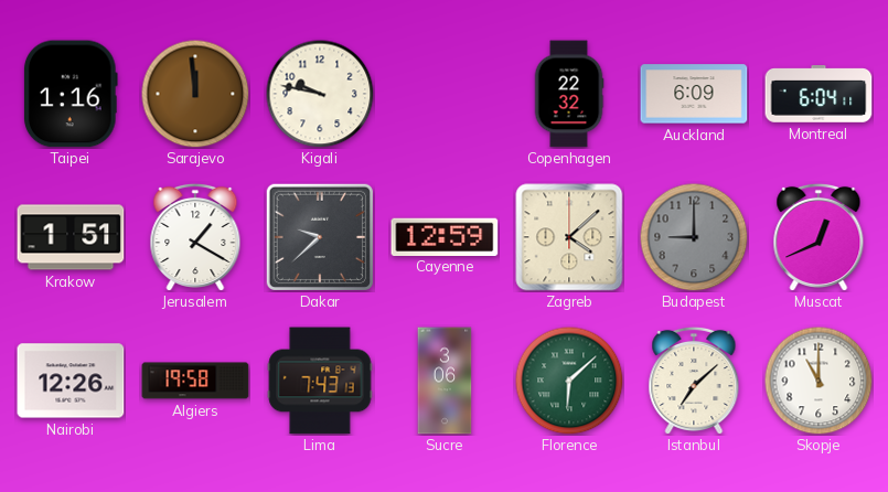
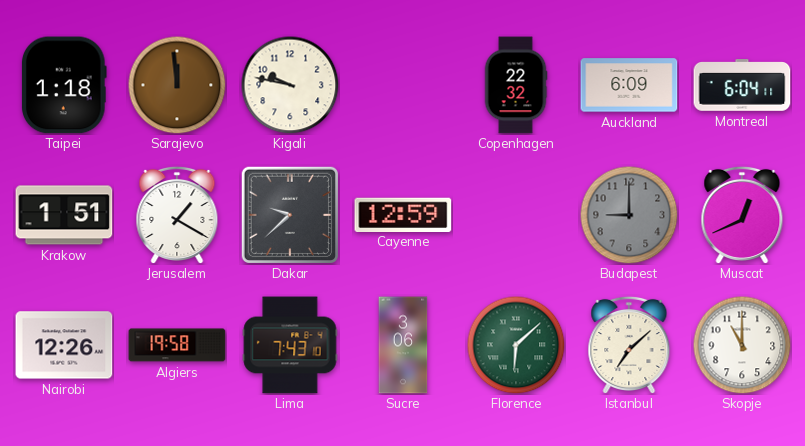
Taipei: 1:16 -> 1:18
Zagreb: 4:08 -> none
Lima: 7:43:13 -> 7:43:10
